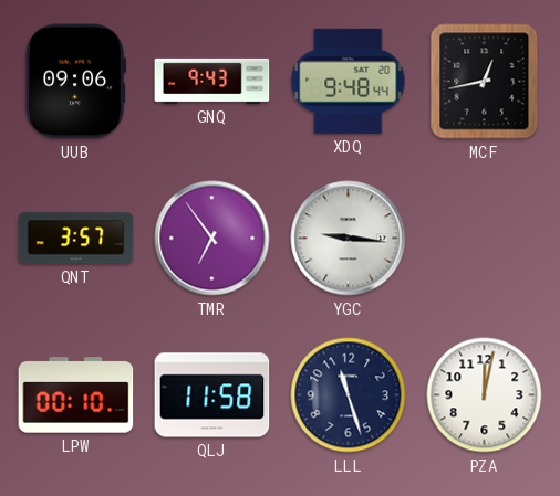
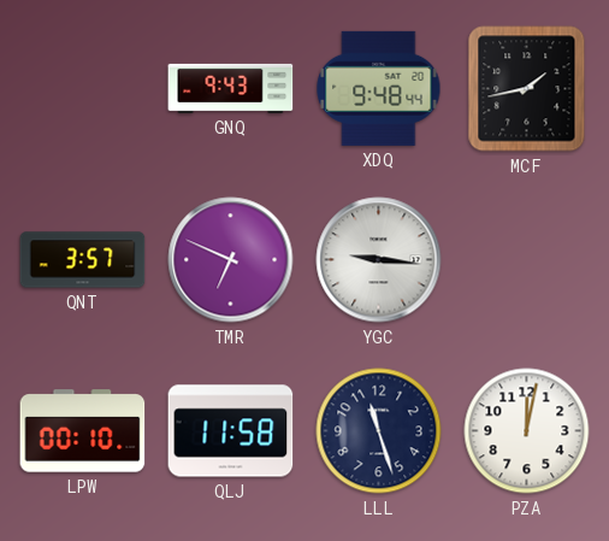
UUB: 09:06 -> none
MCF: 12:43 -> 1:43
TMR: 6:54 -> 6:49
